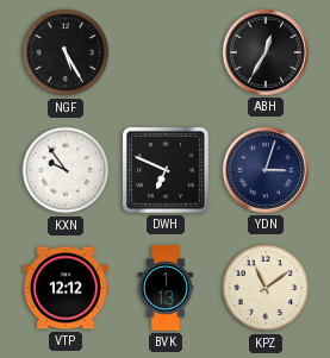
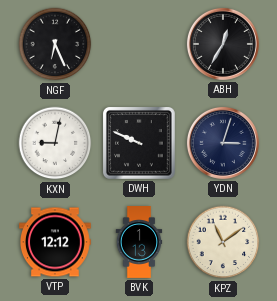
NGF: 5:25 -> 6:26
KXN: 9:54 -> 9:02
DWH: 6:49 -> 9:49
